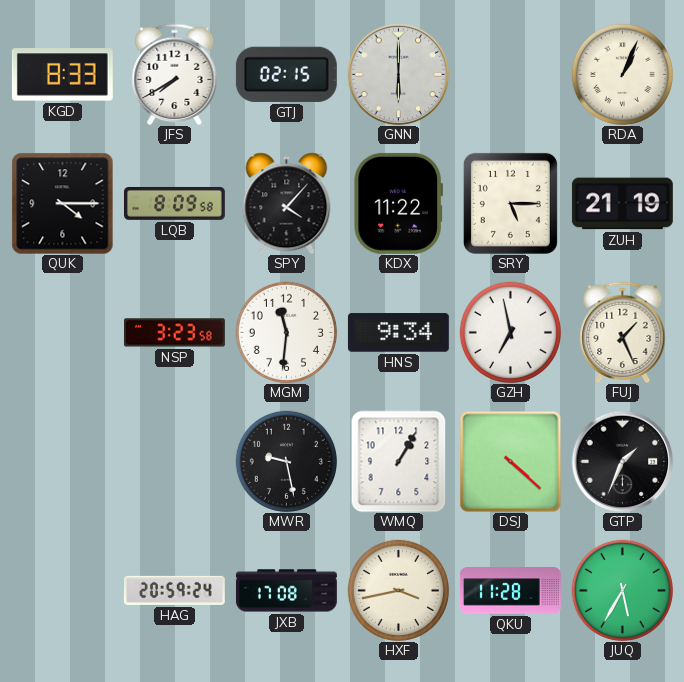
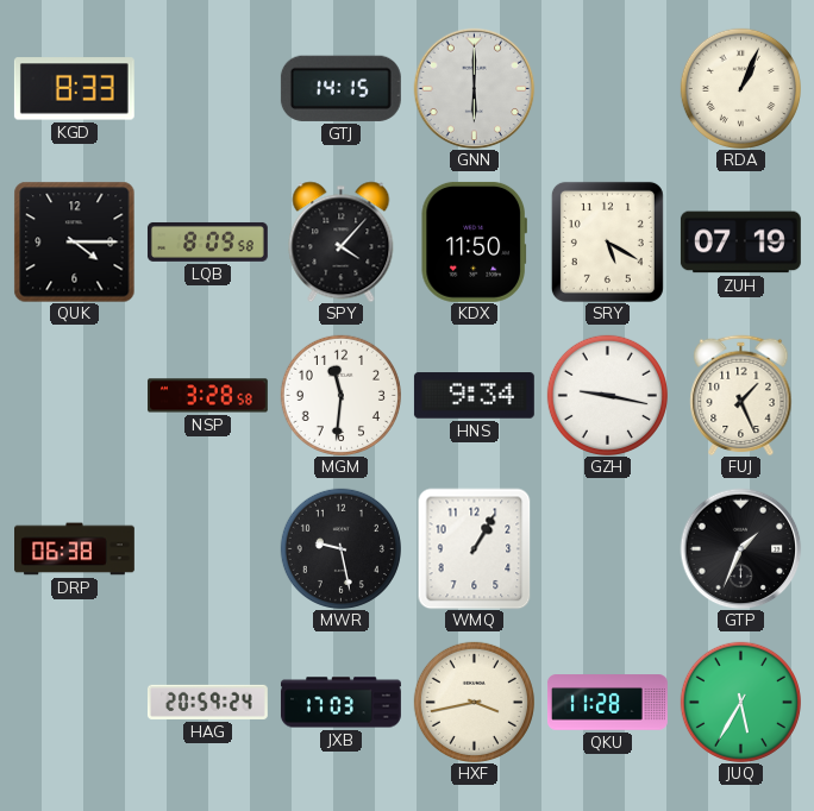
JFS: 7:40 -> none
GTJ: 02:15 -> 14:15
KDX: 11:22 -> 11:50
SRY: 5:15 -> 5:20
ZUH: 21:19 -> 07:19
NSP: 3:23 -> 3:28
GZH: 6:58 -> 9:17
DRP: none -> 06:38
DSJ: 4:22 -> none
JXB: 17:08 -> 17:03
